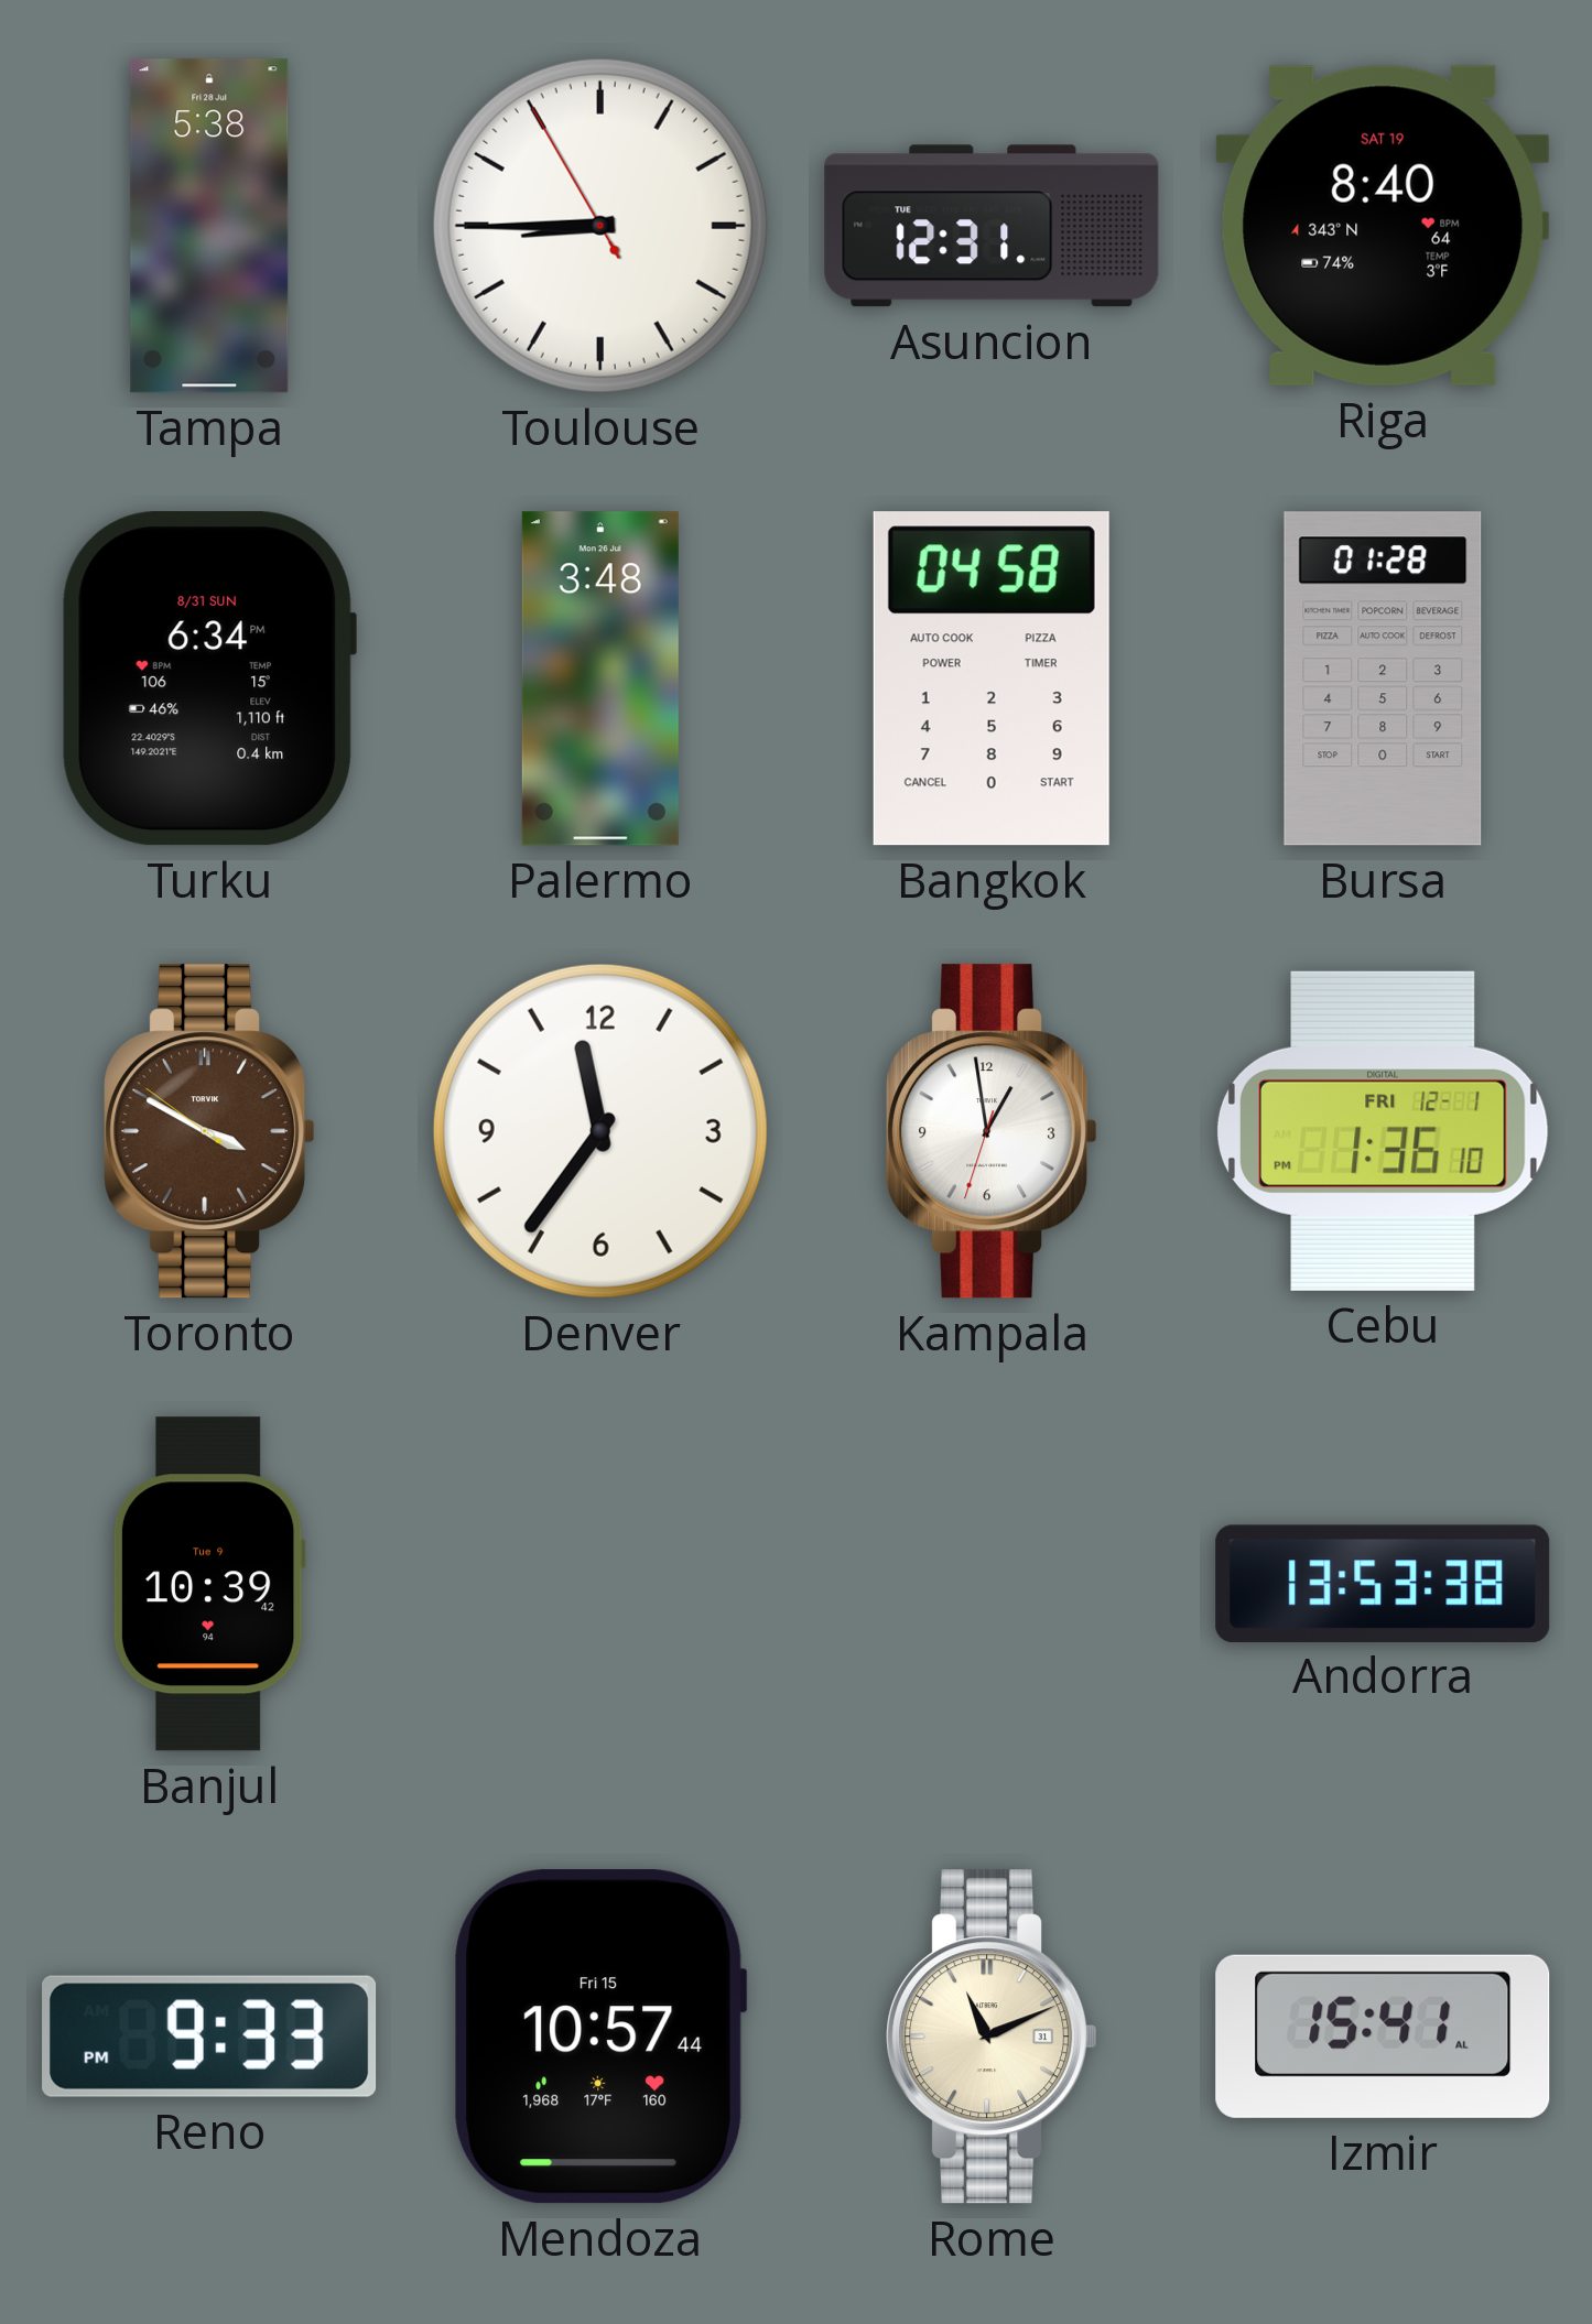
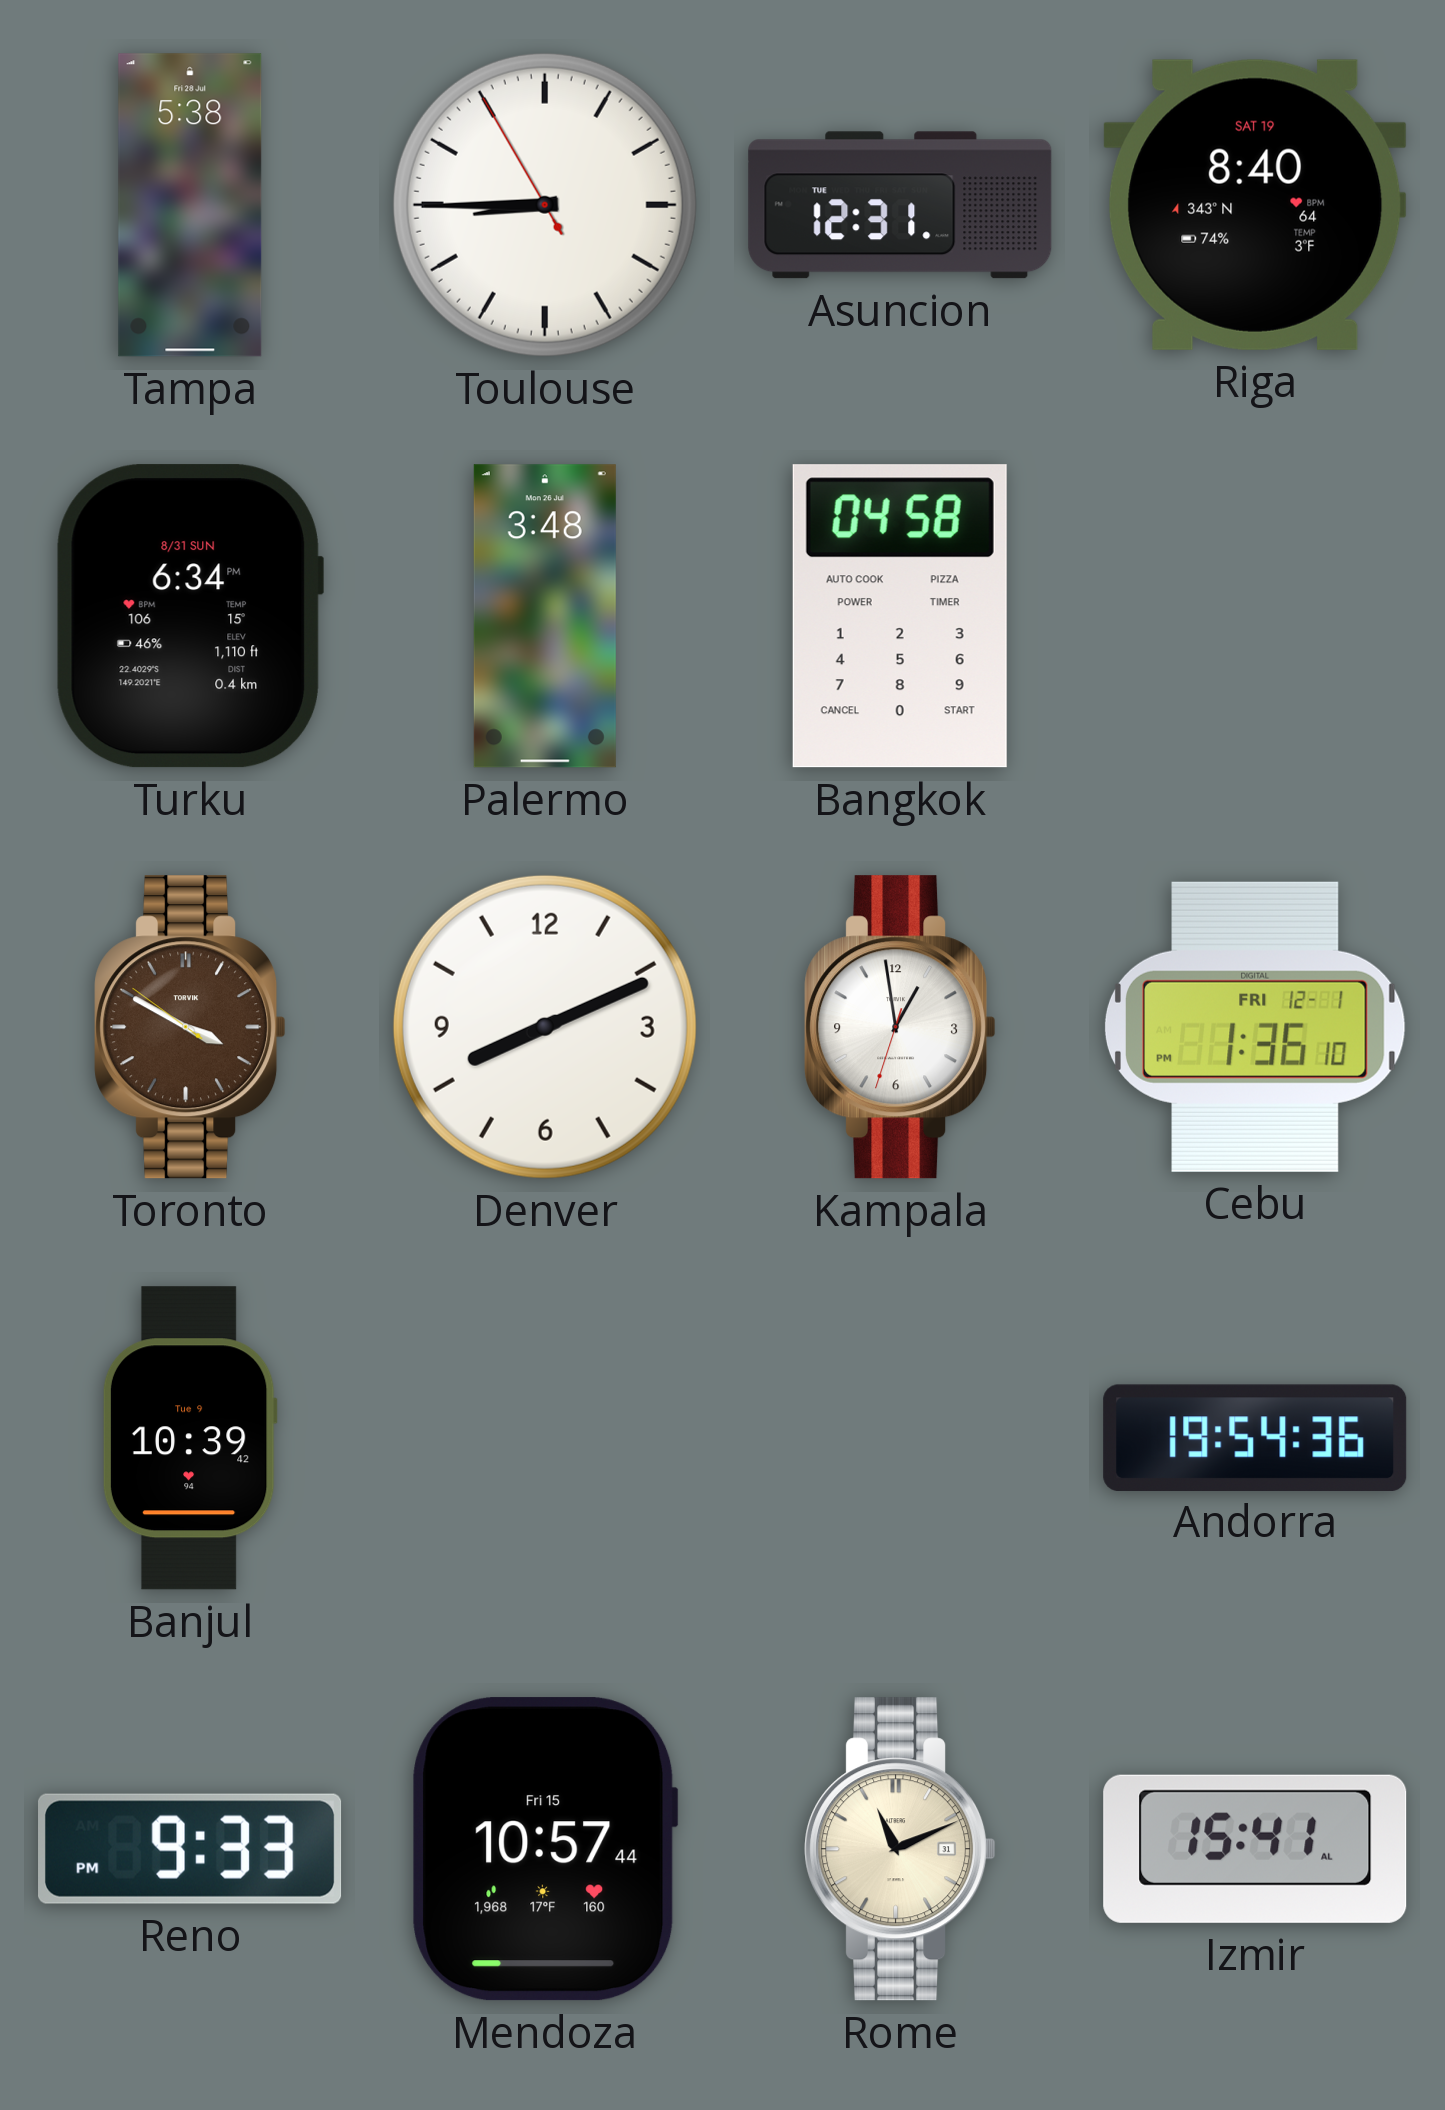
Bursa: 01:28 -> none
Denver: 11:36 -> 8:11
Andorra: 13:53 -> 19:54
